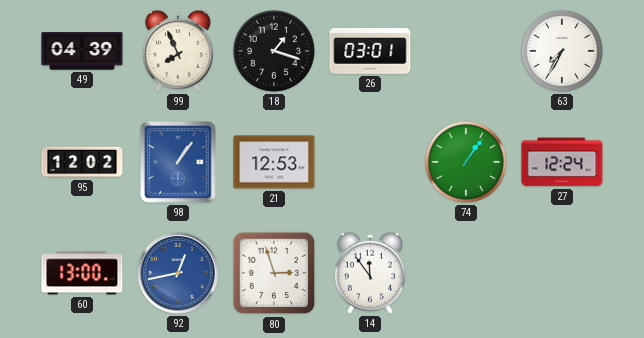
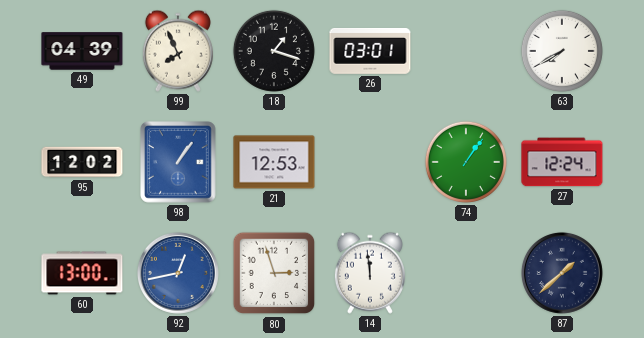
63: 7:35 -> 7:40
14: 11:54 -> 11:59
87: none -> 1:38
